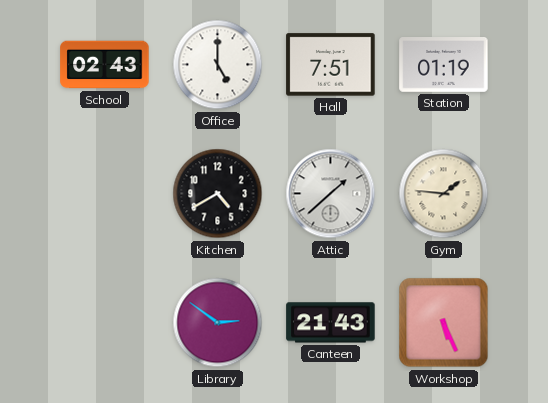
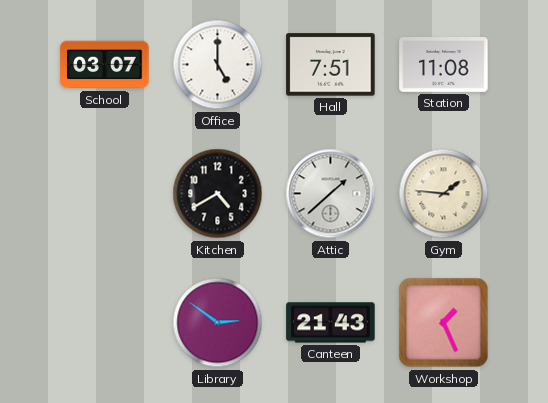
School: 02:43 -> 03:07
Station: 01:19 -> 11:08
Workshop: 5:26 -> 1:26
